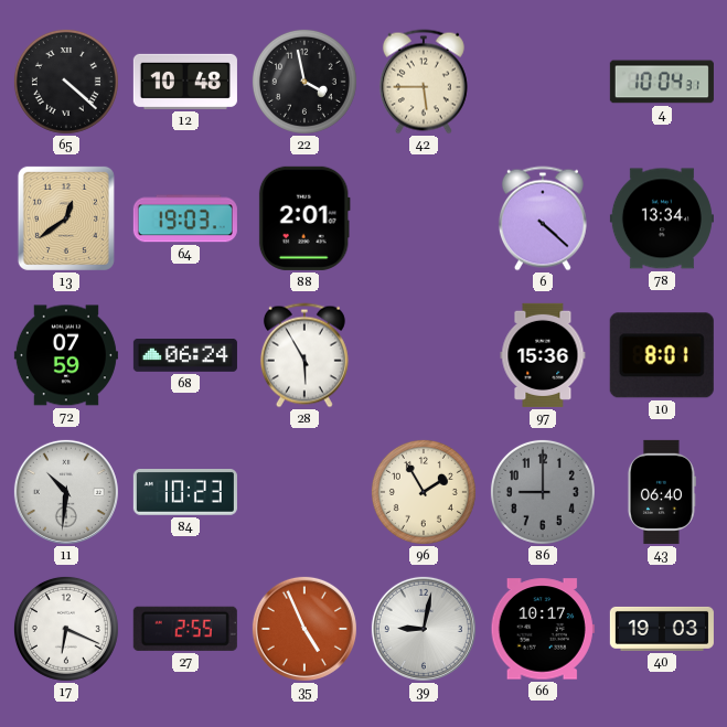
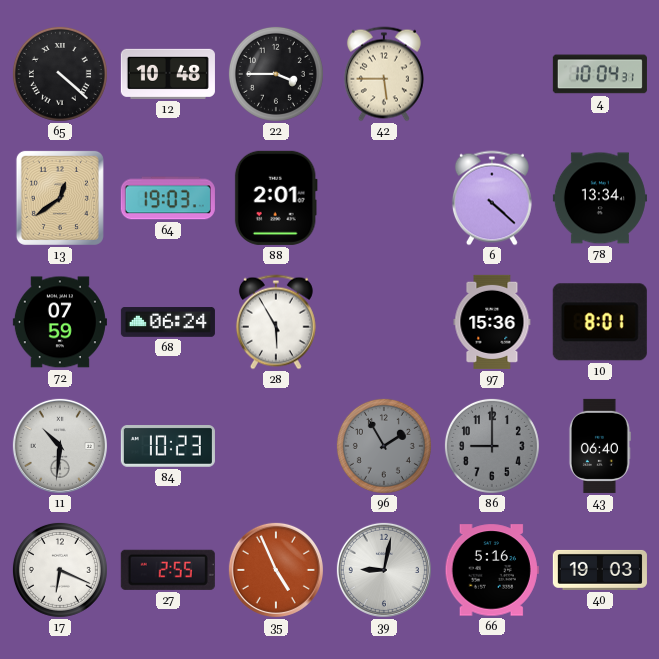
22: 3:58 -> 3:45
96 dial: cream -> grey
66: 10:17 -> 5:16
